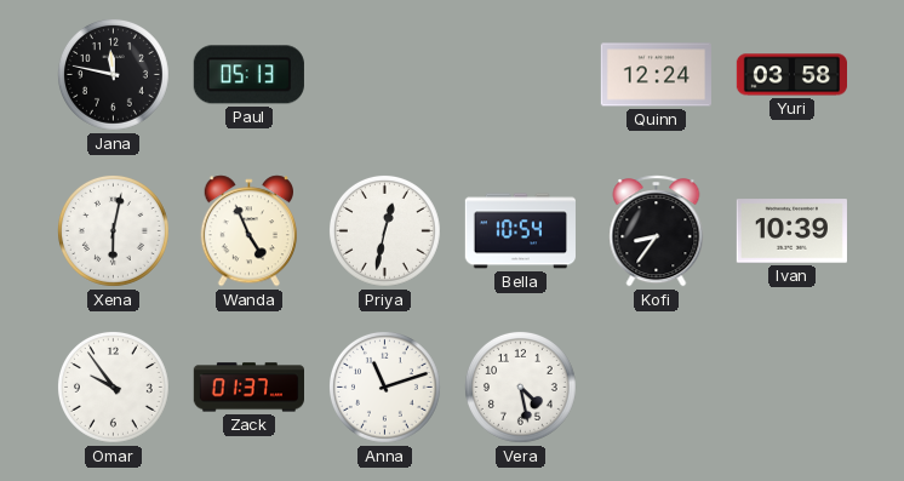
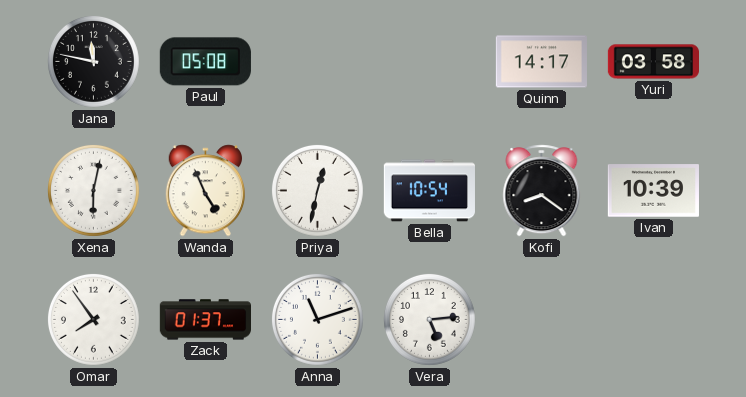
Paul: 05:13 -> 05:08
Quinn: 12:24 -> 14:17
Kofi: 8:36 -> 8:21
Omar: 9:54 -> 7:54
Vera: 4:28 -> 5:14
